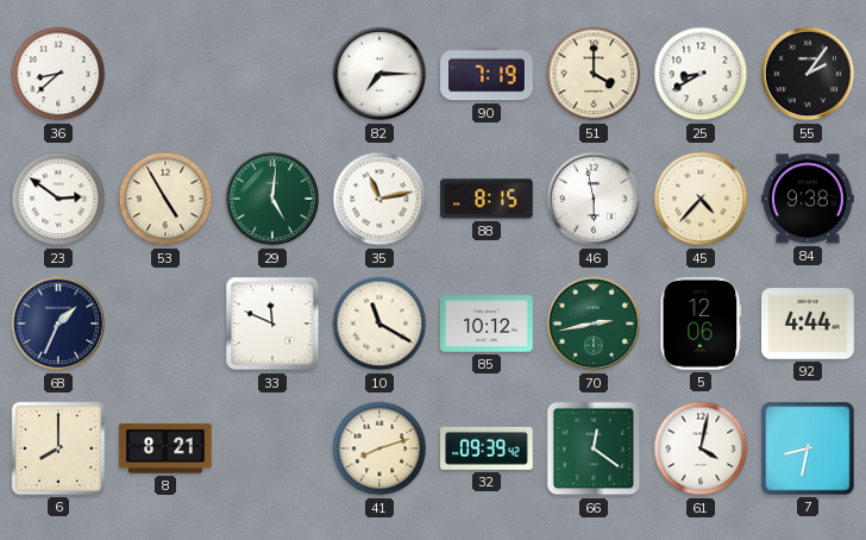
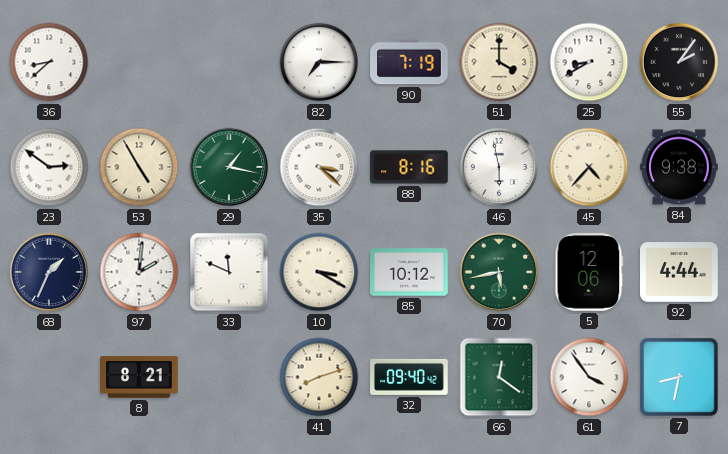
29: 5:01 -> 1:17
35: 11:13 -> 3:22
88: 8:15 -> 8:16
97: none -> 2:01
10: 11:20 -> 3:20
70: 2:43 -> 5:43
6: 8:00 -> none
32: 09:39 -> 09:40
61: 4:02 -> 3:54
